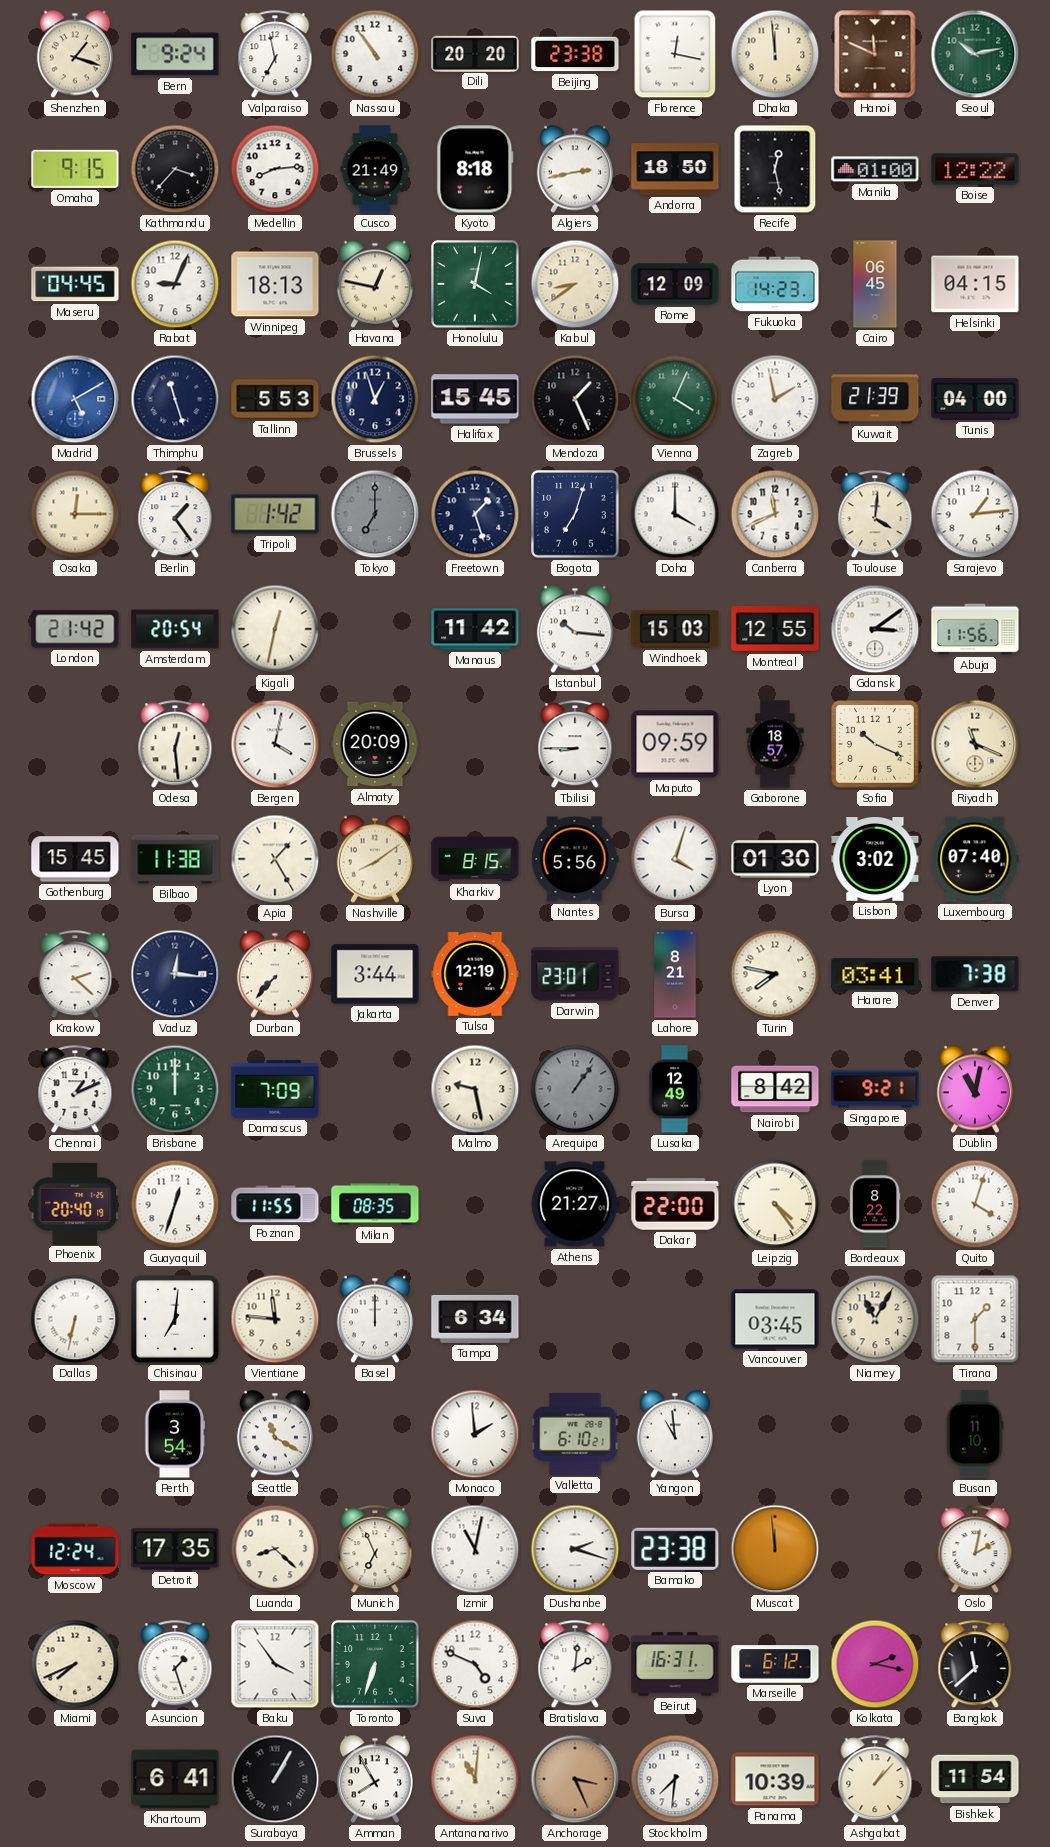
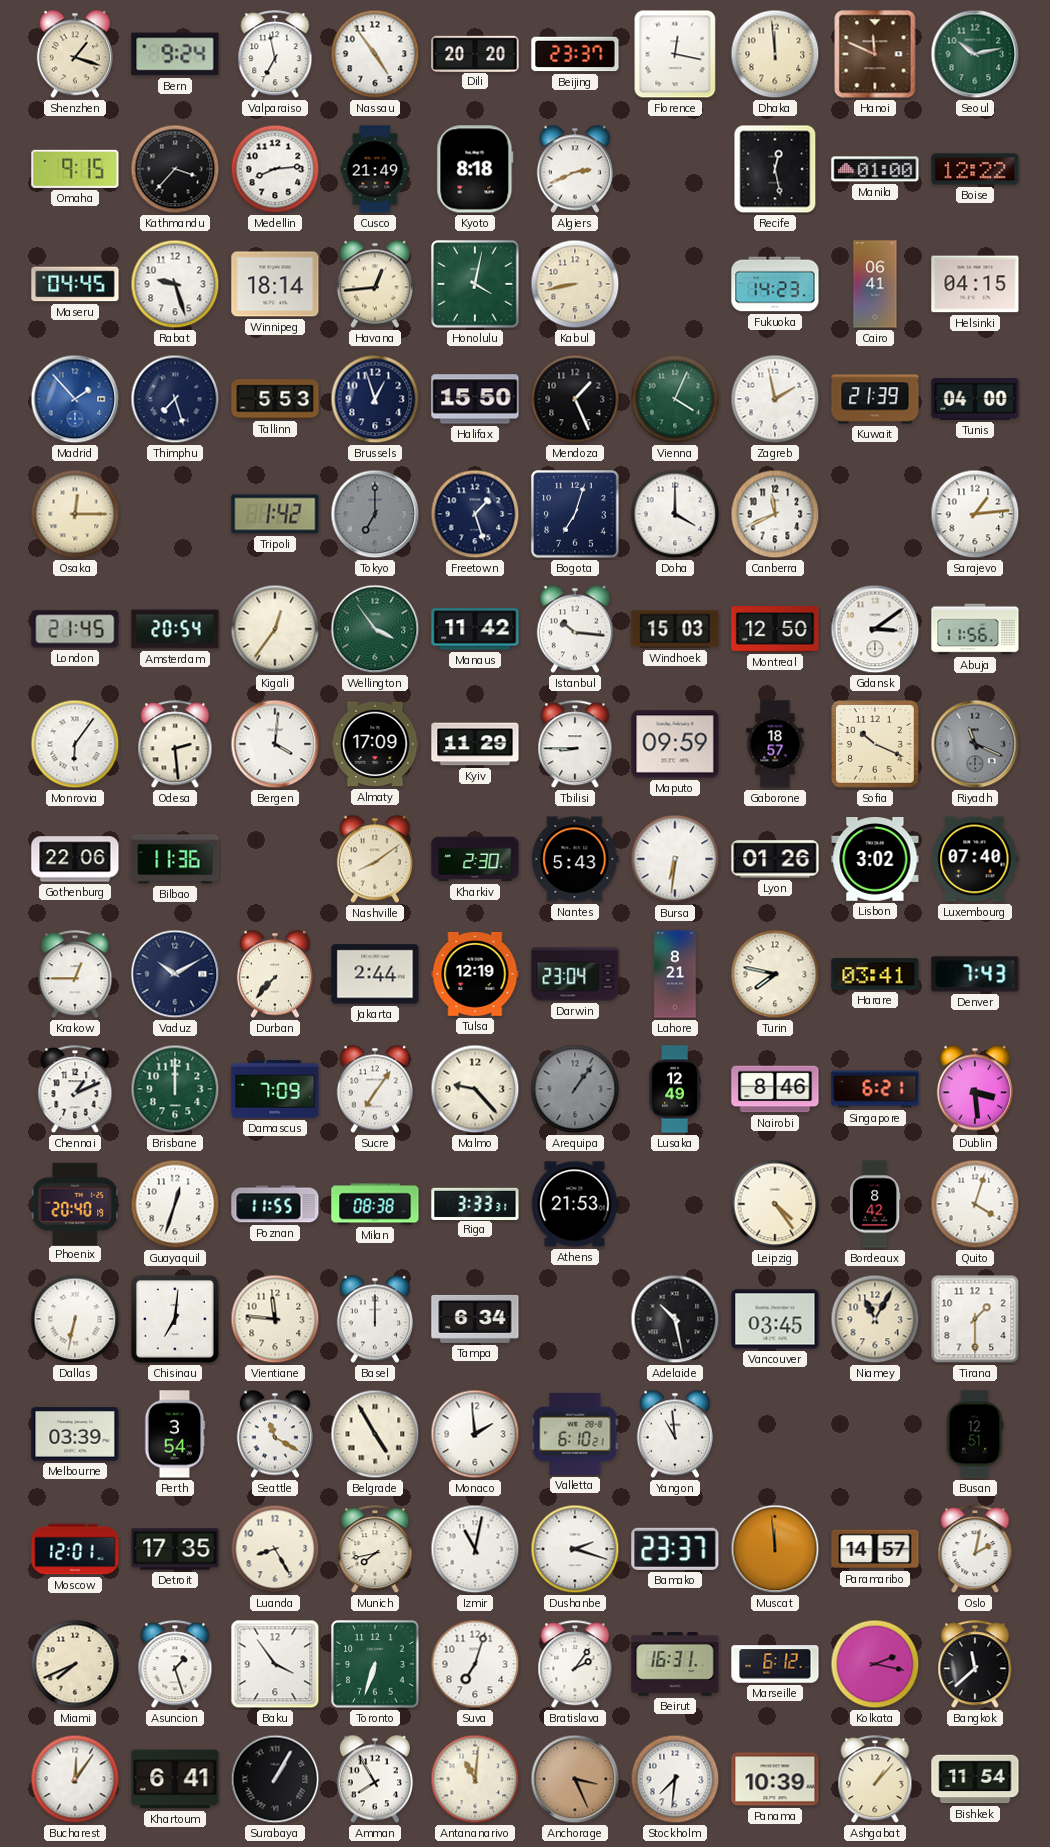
Nassau: 10:54 -> 4:54
Beijing: 23:38 -> 23:37
Algiers: 2:43 -> 2:41
Andorra: 18:50 -> none
Rabat: 9:04 -> 9:27
Winnipeg: 18:13 -> 18:14
Havana: 12:47 -> 12:44
Kabul: 8:39 -> 8:43
Rome: 12:09 -> none
Cairo: 06:45 -> 06:41
Madrid: 5:10 -> 1:53
Thimphu: 11:27 -> 7:27
Halifax: 15:45 -> 15:50
Berlin: 1:24 -> none
Toulouse: 4:01 -> none
London: 21:42 -> 21:45
Kigali: 12:32 -> 12:36
Wellington: none -> 3:54
Montreal: 12:55 -> 12:50
Monrovia: none -> 6:06
Odesa: 12:29 -> 2:29
Bergen: 4:02 -> 4:01
Almaty: 20:09 -> 17:09
Kyiv: none -> 11:29
Riyadh dial: cream -> grey
Gothenburg: 15:45 -> 22:06
Bilbao: 11:38 -> 11:36
Apia: 1:25 -> none
Kharkiv: 8:15 -> 2:30
Nantes: 5:56 -> 5:43
Bursa: 4:03 -> 6:31
Lyon: 01:30 -> 01:26
Krakow: 2:22 -> 12:45
Vaduz: 12:16 -> 10:10
Jakarta: 3:44 -> 2:44
Darwin: 23:01 -> 23:04
Denver: 7:38 -> 7:43
Sucre: none -> 7:06
Malmo: 9:28 -> 9:23
Nairobi: 8:42 -> 8:46
Singapore: 9:21 -> 6:21
Dublin: 11:02 -> 3:29
Milan: 08:35 -> 08:38
Riga: none -> 3:33
Athens: 21:27 -> 21:53
Dakar: 22:00 -> none
Bordeaux: 8:22 -> 8:42
Adelaide: none -> 10:28
Melbourne: none -> 03:39
Belgrade: none -> 4:55
Busan: 11:10 -> 12:51
Moscow: 12:24 -> 12:01
Luanda: 8:22 -> 8:25
Munich: 6:56 -> 7:43
Bamako: 23:38 -> 23:37
Paramaribo: none -> 14:57
Suva: 4:49 -> 7:03
Bratislava: 2:01 -> 2:06
Bucharest: none -> 12:06
